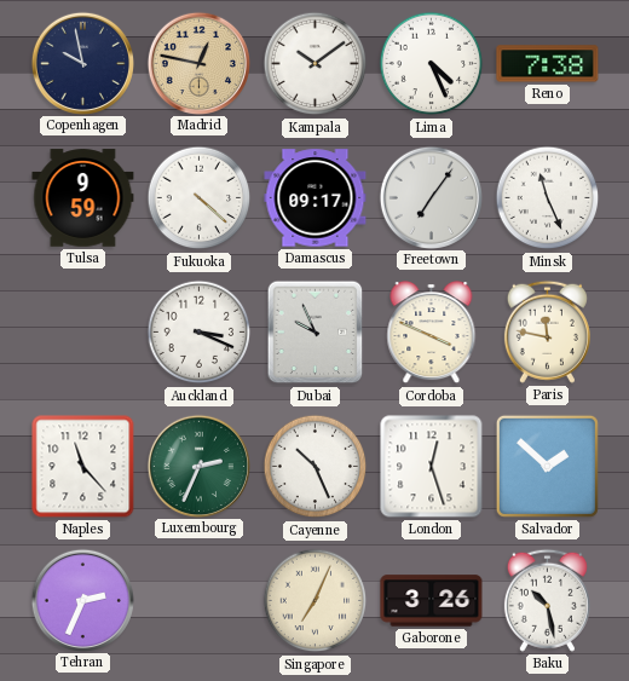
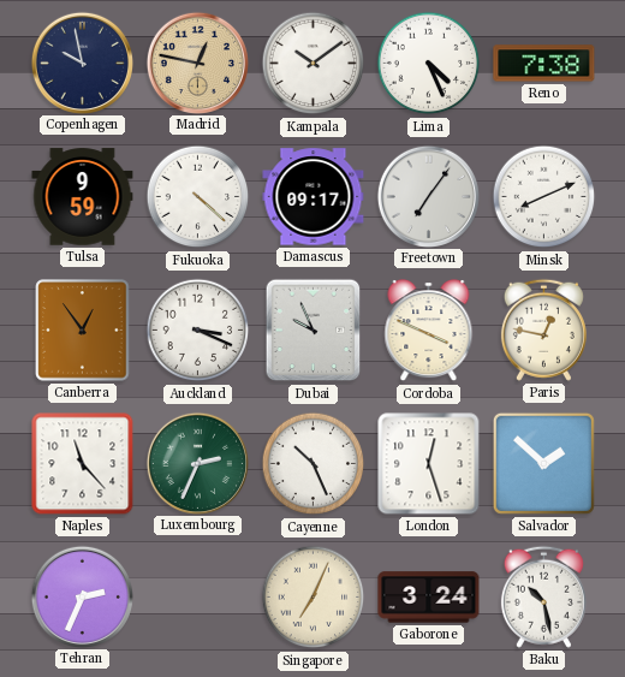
Minsk: 11:26 -> 8:11
Canberra: none -> 12:54
Paris: 11:47 -> 12:47
Gaborone: 3:26 -> 3:24
